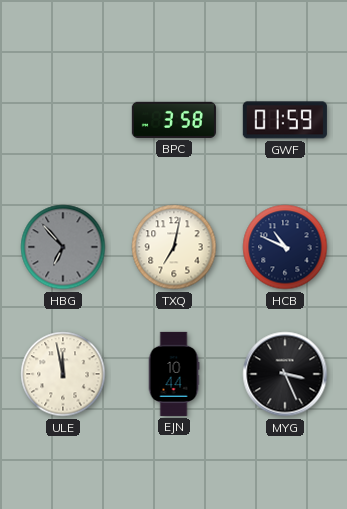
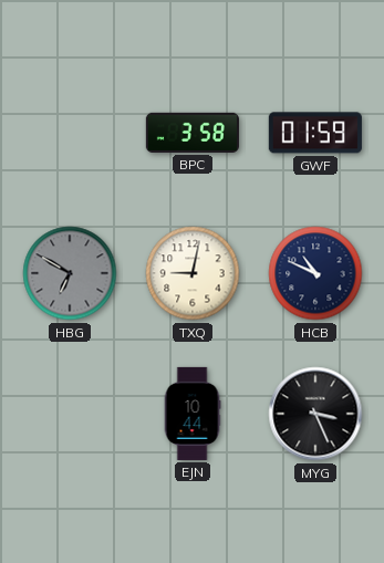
HBG: 6:53 -> 6:50
TXQ: 7:02 -> 9:02
ULE: 11:58 -> none
